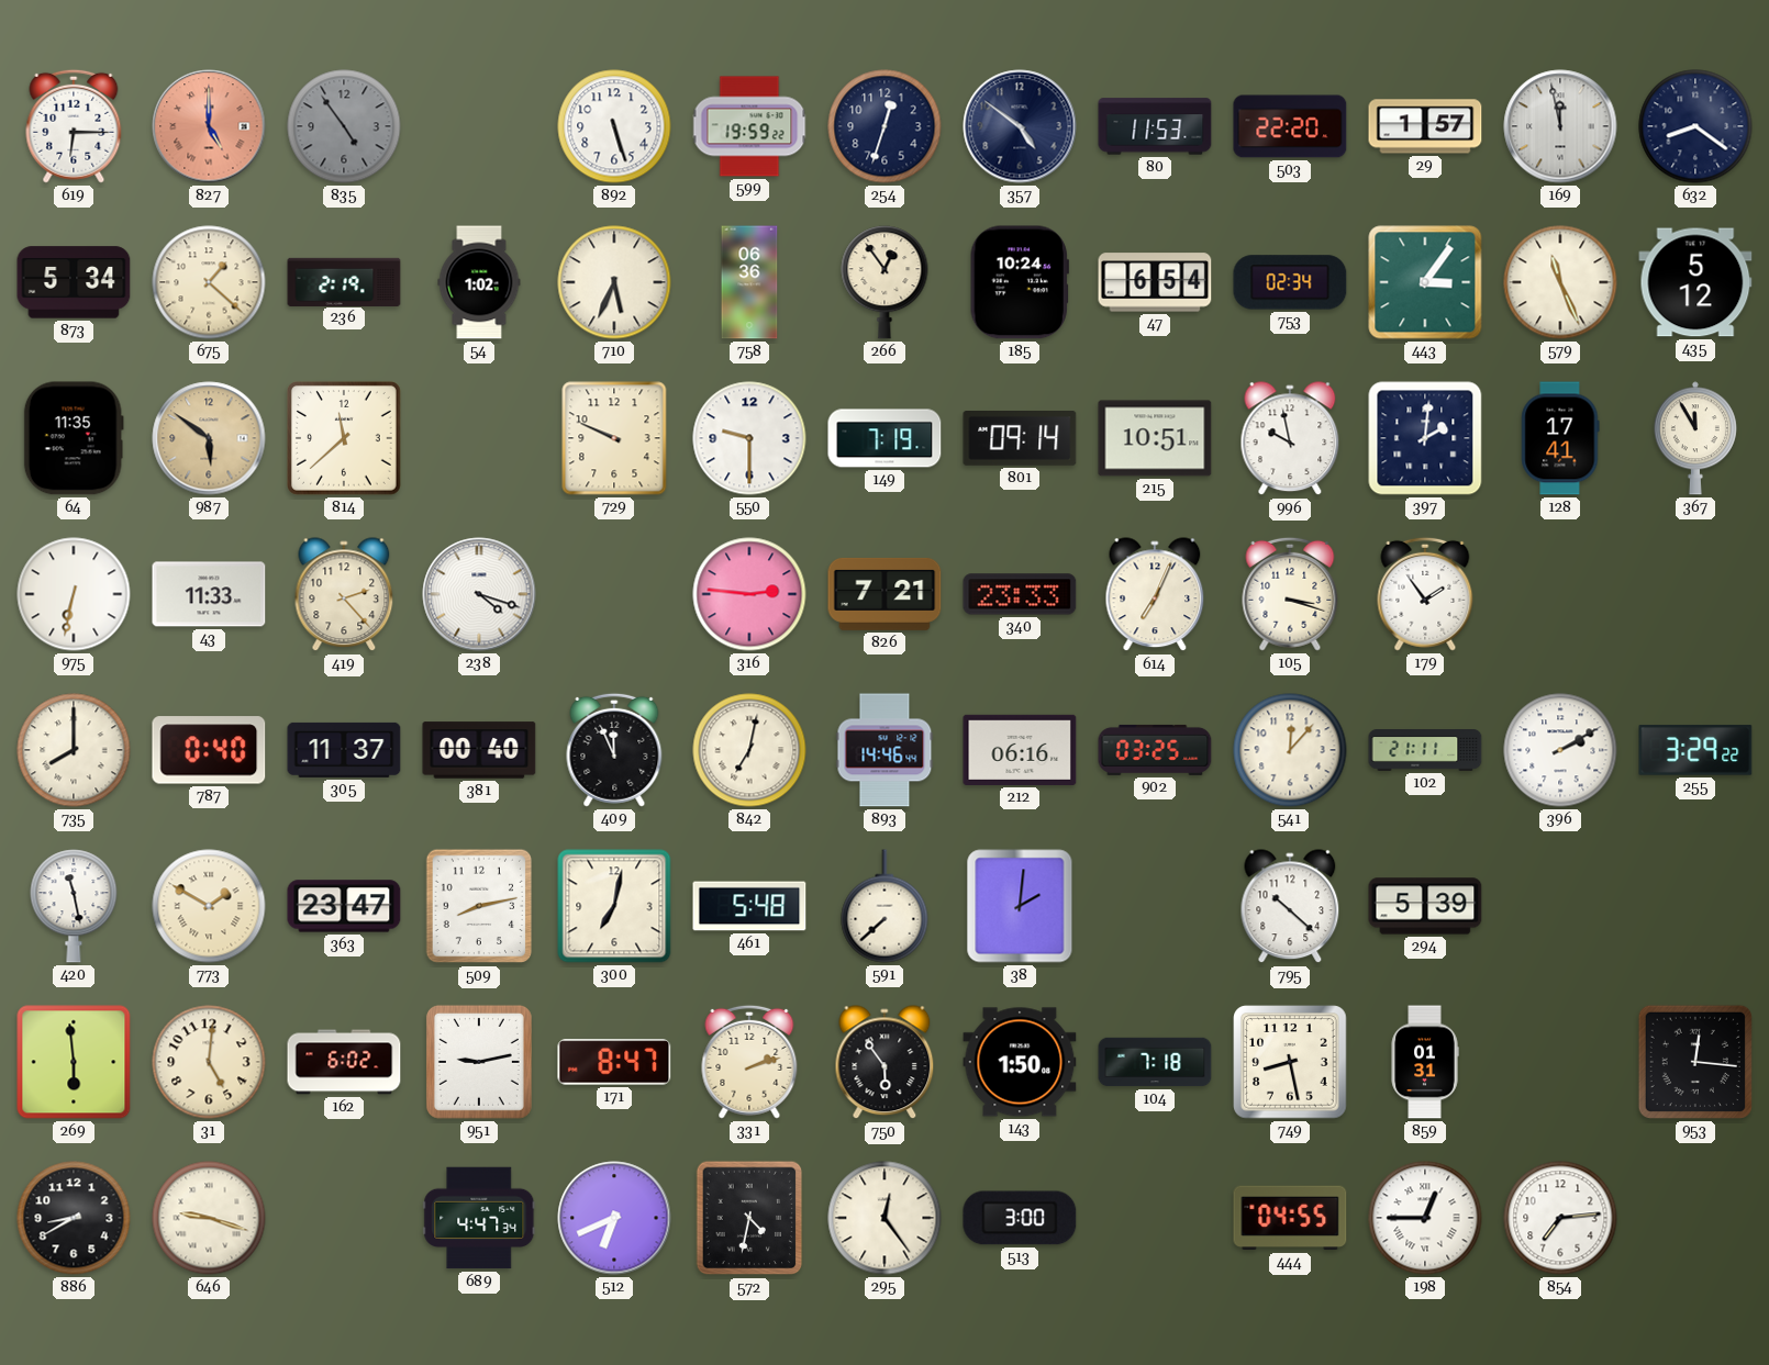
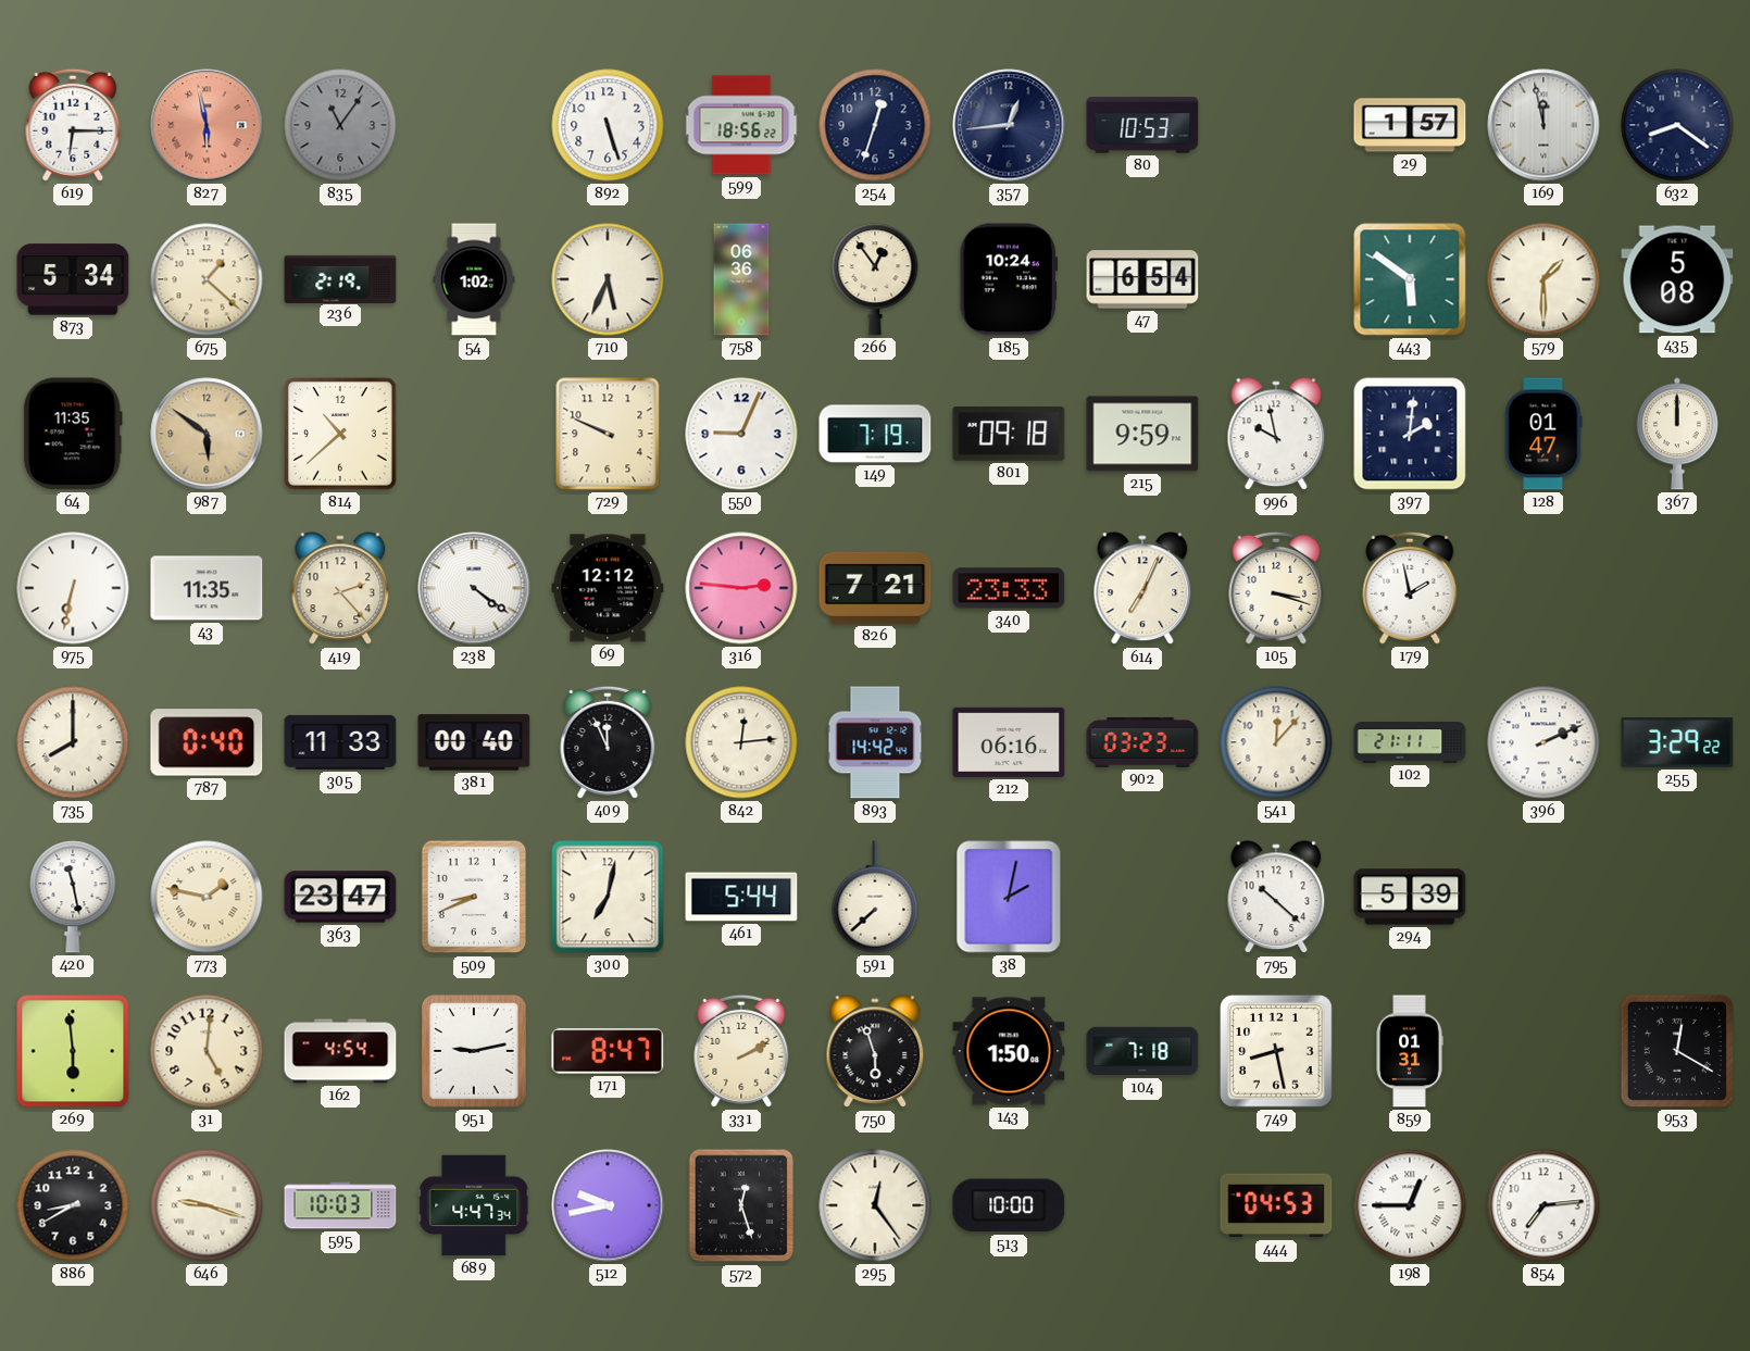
827: 5:00 -> 5:58
835: 4:54 -> 11:06
599: 19:59 -> 18:56
357: 4:51 -> 12:44
80: 11:53 -> 10:53
503: 22:20 -> none
753: 02:34 -> none
443: 3:06 -> 5:51
579: 11:26 -> 1:30
435: 5:12 -> 5:08
814: 11:38 -> 10:38
550: 9:30 -> 9:04
801: 09:14 -> 09:18
215: 10:51 -> 9:59
128: 17:41 -> 01:47
367: 11:55 -> 12:00
43: 11:33 -> 11:35
238: 4:18 -> 4:21
69: none -> 12:12
179: 1:54 -> 1:58
305: 11:37 -> 11:33
842: 7:02 -> 12:14
893: 14:46 -> 14:42
902: 03:25 -> 03:23
396: 2:10 -> 2:11
773: 1:50 -> 1:47
509: 8:13 -> 8:41
461: 5:48 -> 5:44
38: 2:01 -> 2:02
162: 6:02 -> 4:54
331: 2:12 -> 2:10
750: 5:54 -> 5:57
953: 12:16 -> 12:20
595: none -> 10:03
512: 6:41 -> 9:43
572: 4:32 -> 12:27
513: 3:00 -> 10:00
444: 04:55 -> 04:53
